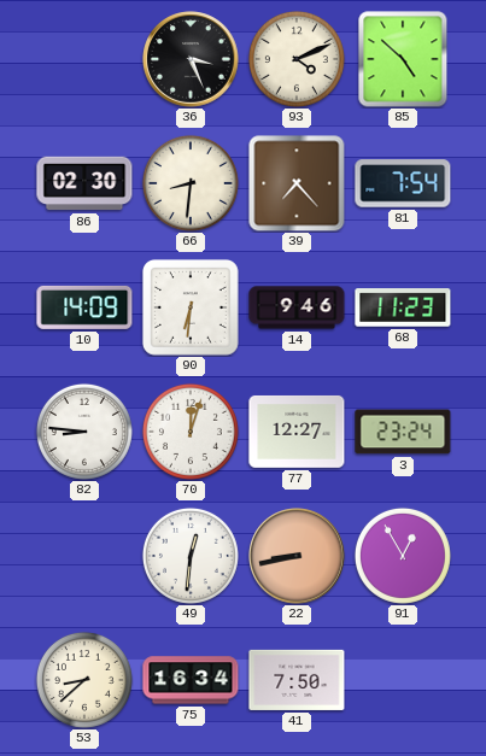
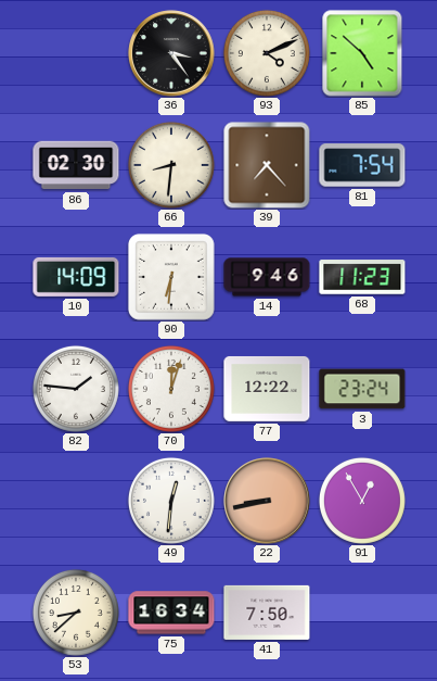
36: 3:26 -> 3:24
82: 8:46 -> 1:46
77: 12:27 -> 12:22
